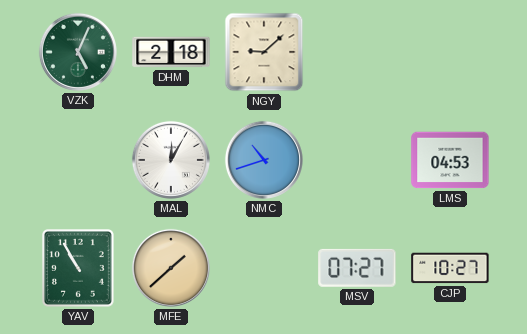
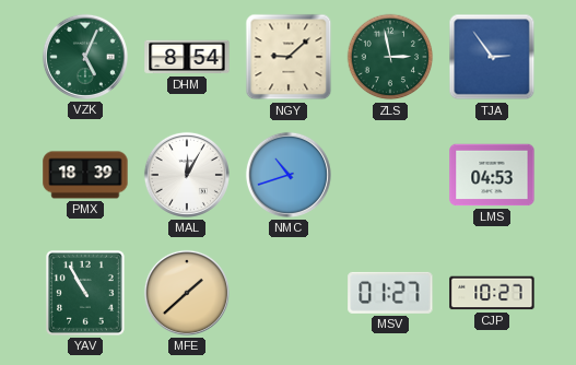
DHM: 2:18 -> 8:54
ZLS: none -> 2:58
TJA: none -> 2:54
PMX: none -> 18:39
MSV: 07:27 -> 01:27
